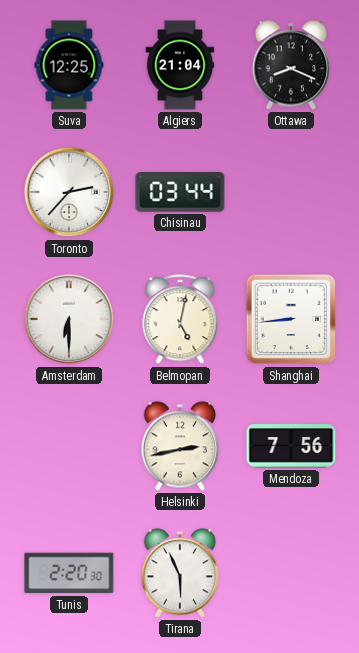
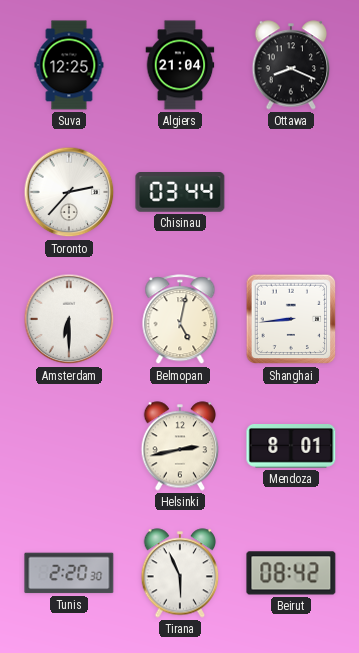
Mendoza: 7:56 -> 8:01
Beirut: none -> 08:42
